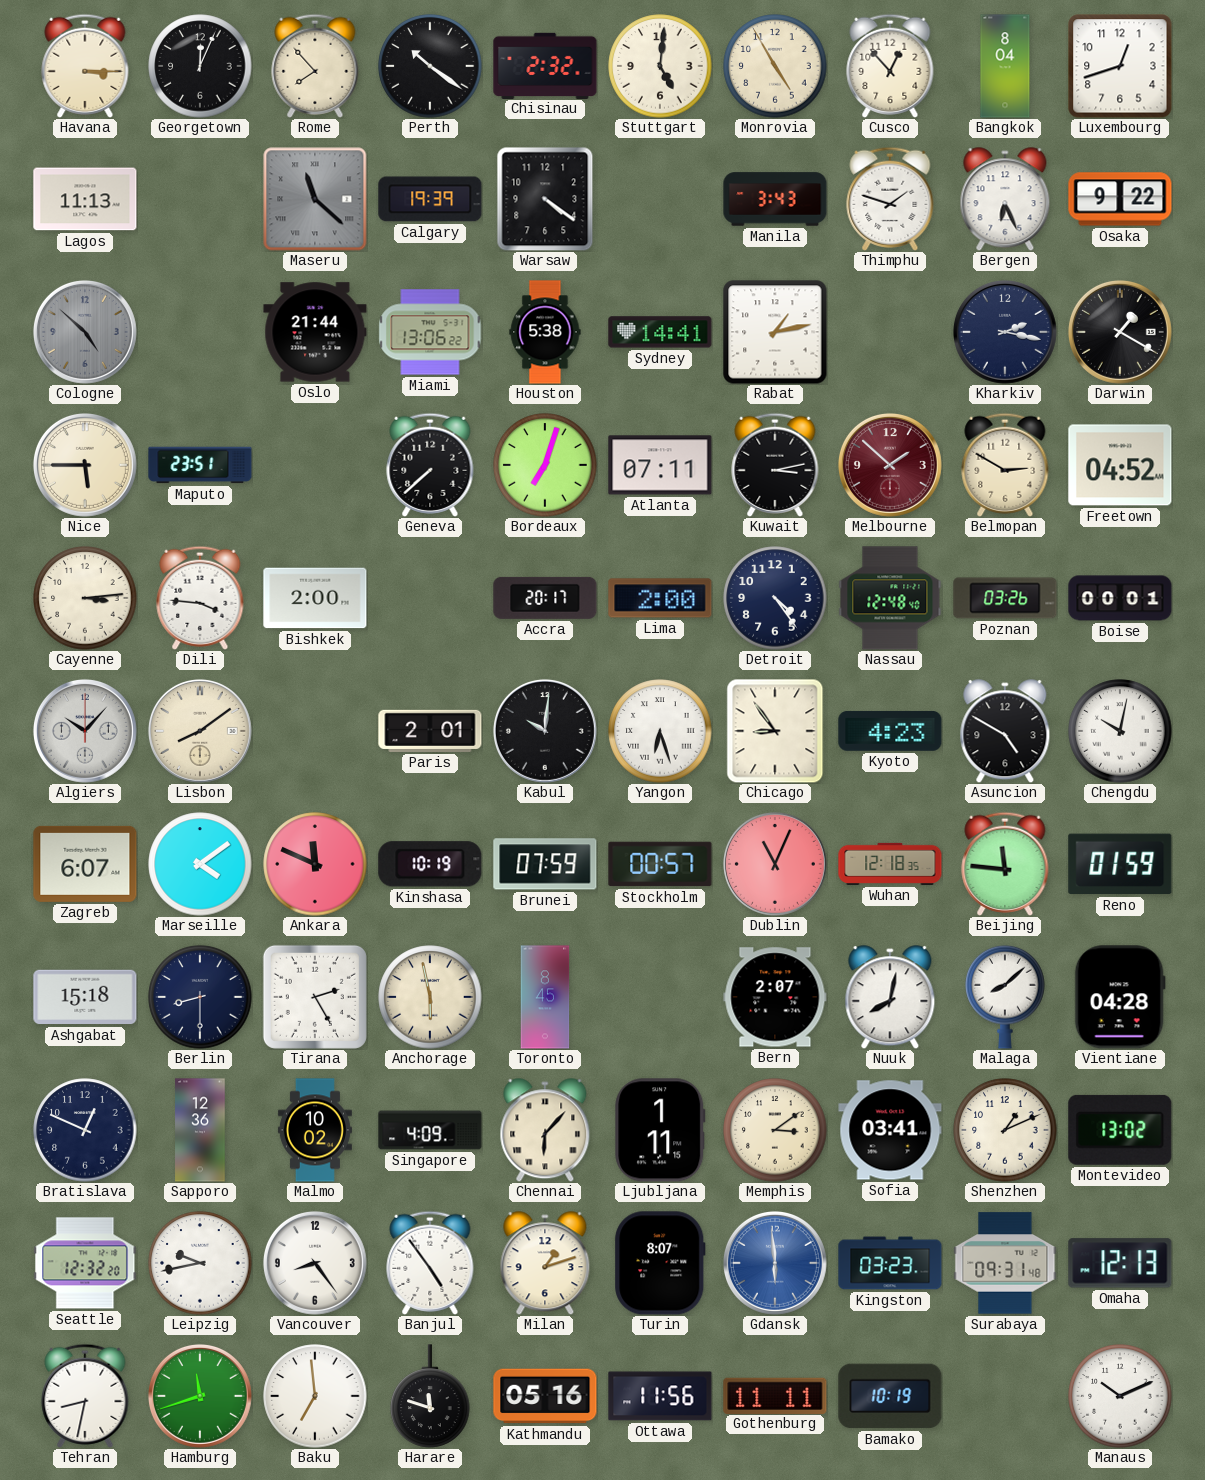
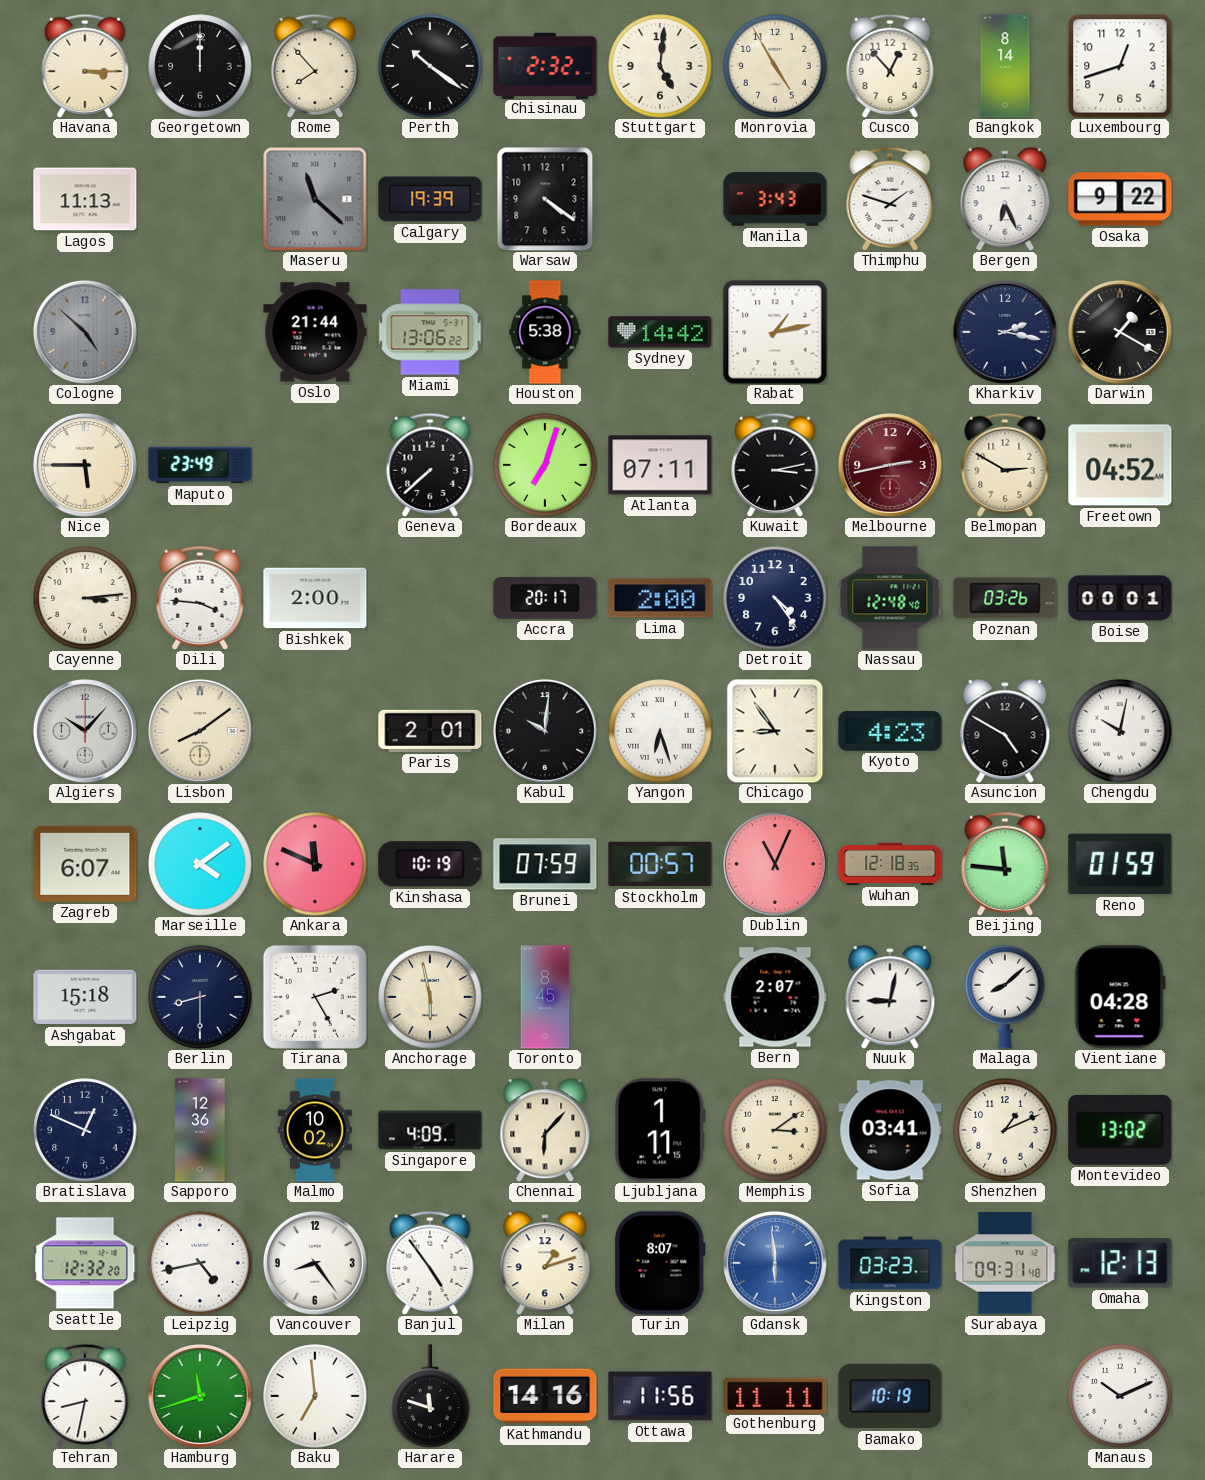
Georgetown: 12:04 -> 12:00
Bangkok: 8:04 -> 8:14
Sydney: 14:41 -> 14:42
Maputo: 23:51 -> 23:49
Melbourne: 1:52 -> 2:43
Nuuk: 8:02 -> 9:02
Leipzig: 9:43 -> 4:43
Kathmandu: 05:16 -> 14:16
